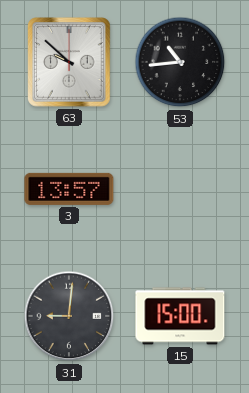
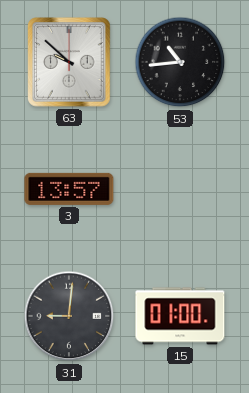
15: 15:00 -> 01:00
